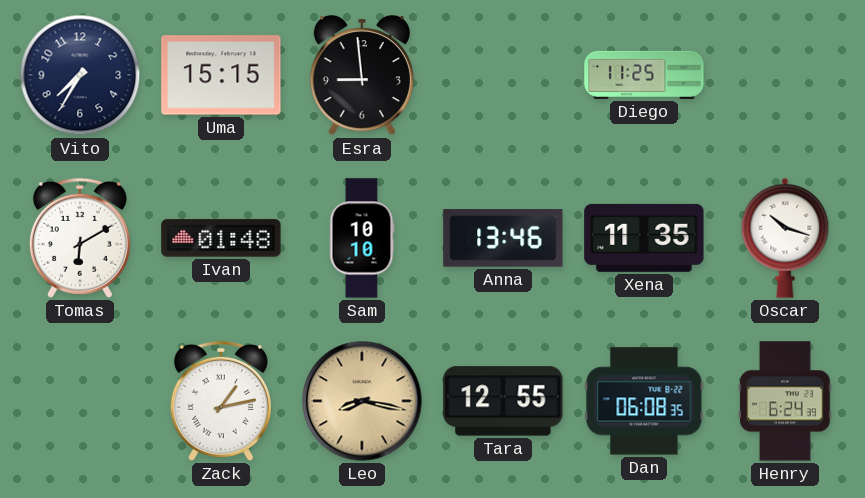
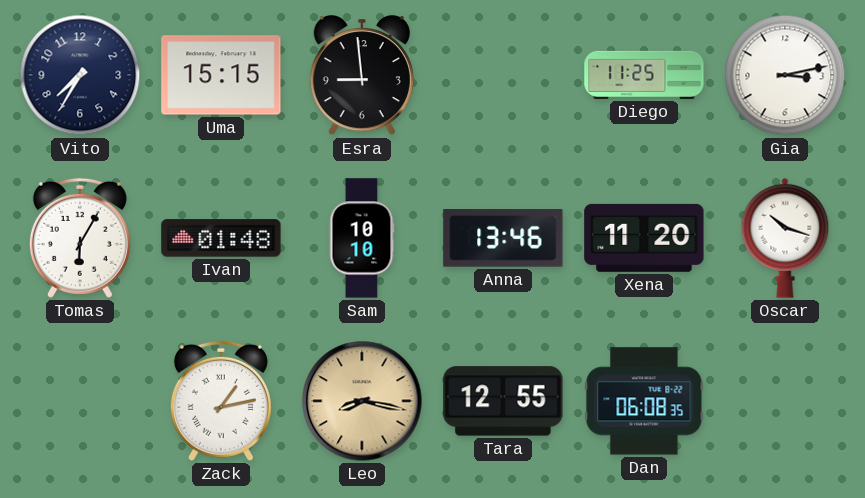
Gia: none -> 3:13
Tomas: 6:10 -> 6:05
Xena: 11:35 -> 11:20
Henry: 6:24 -> none
